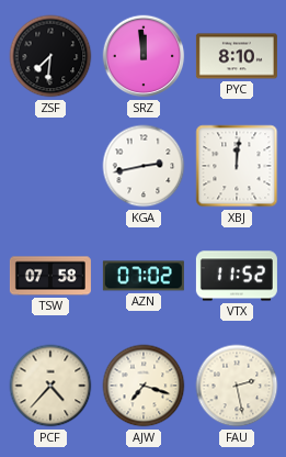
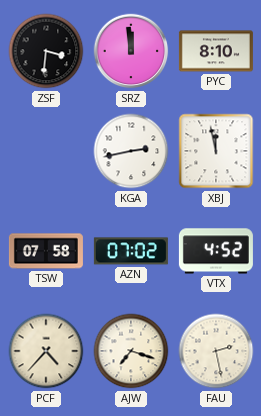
ZSF: 7:31 -> 3:31
XBJ: 12:01 -> 11:58
VTX: 11:52 -> 4:52
